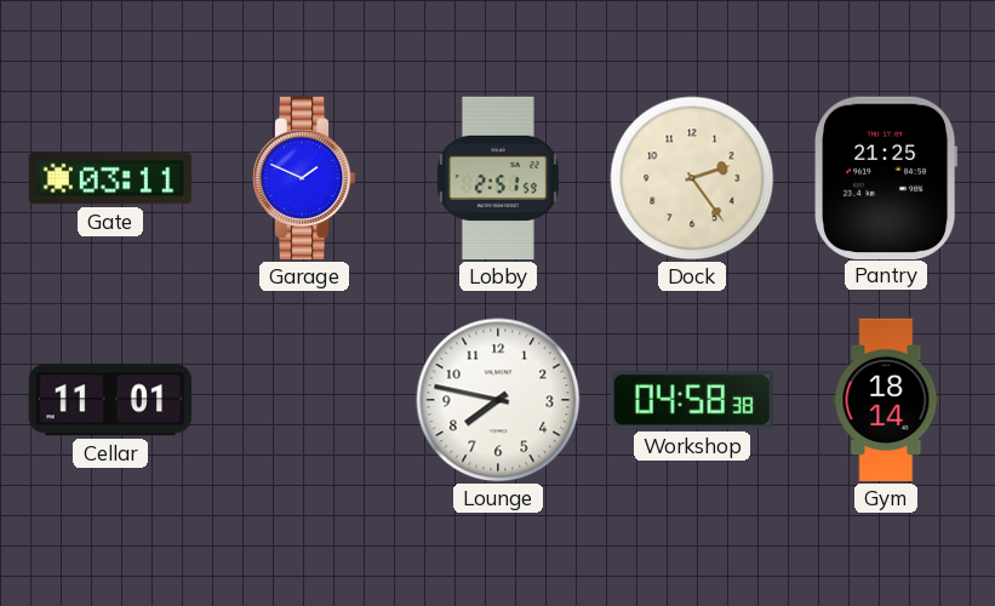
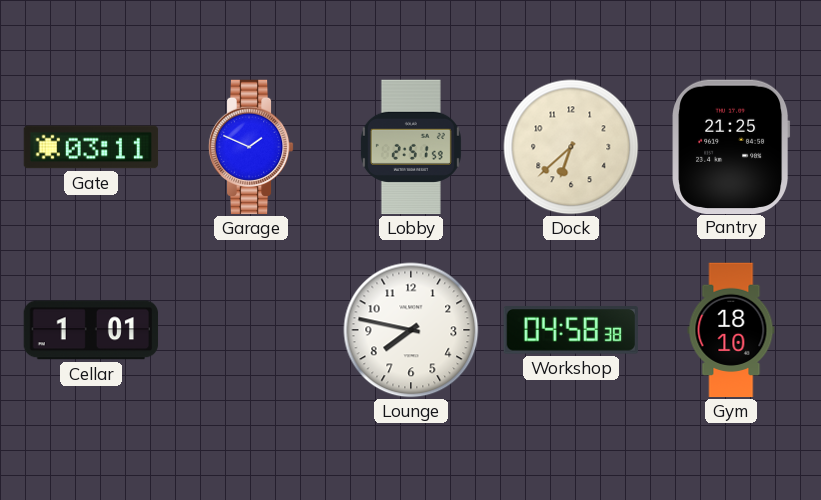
Dock: 2:24 -> 6:38
Cellar: 11:01 -> 1:01
Gym: 18:14 -> 18:10
